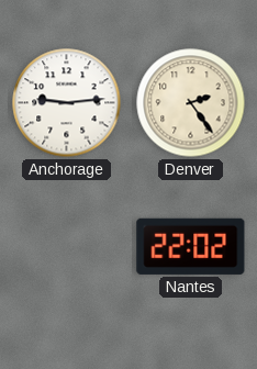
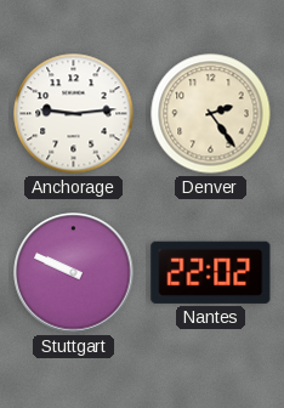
Stuttgart: none -> 9:49
